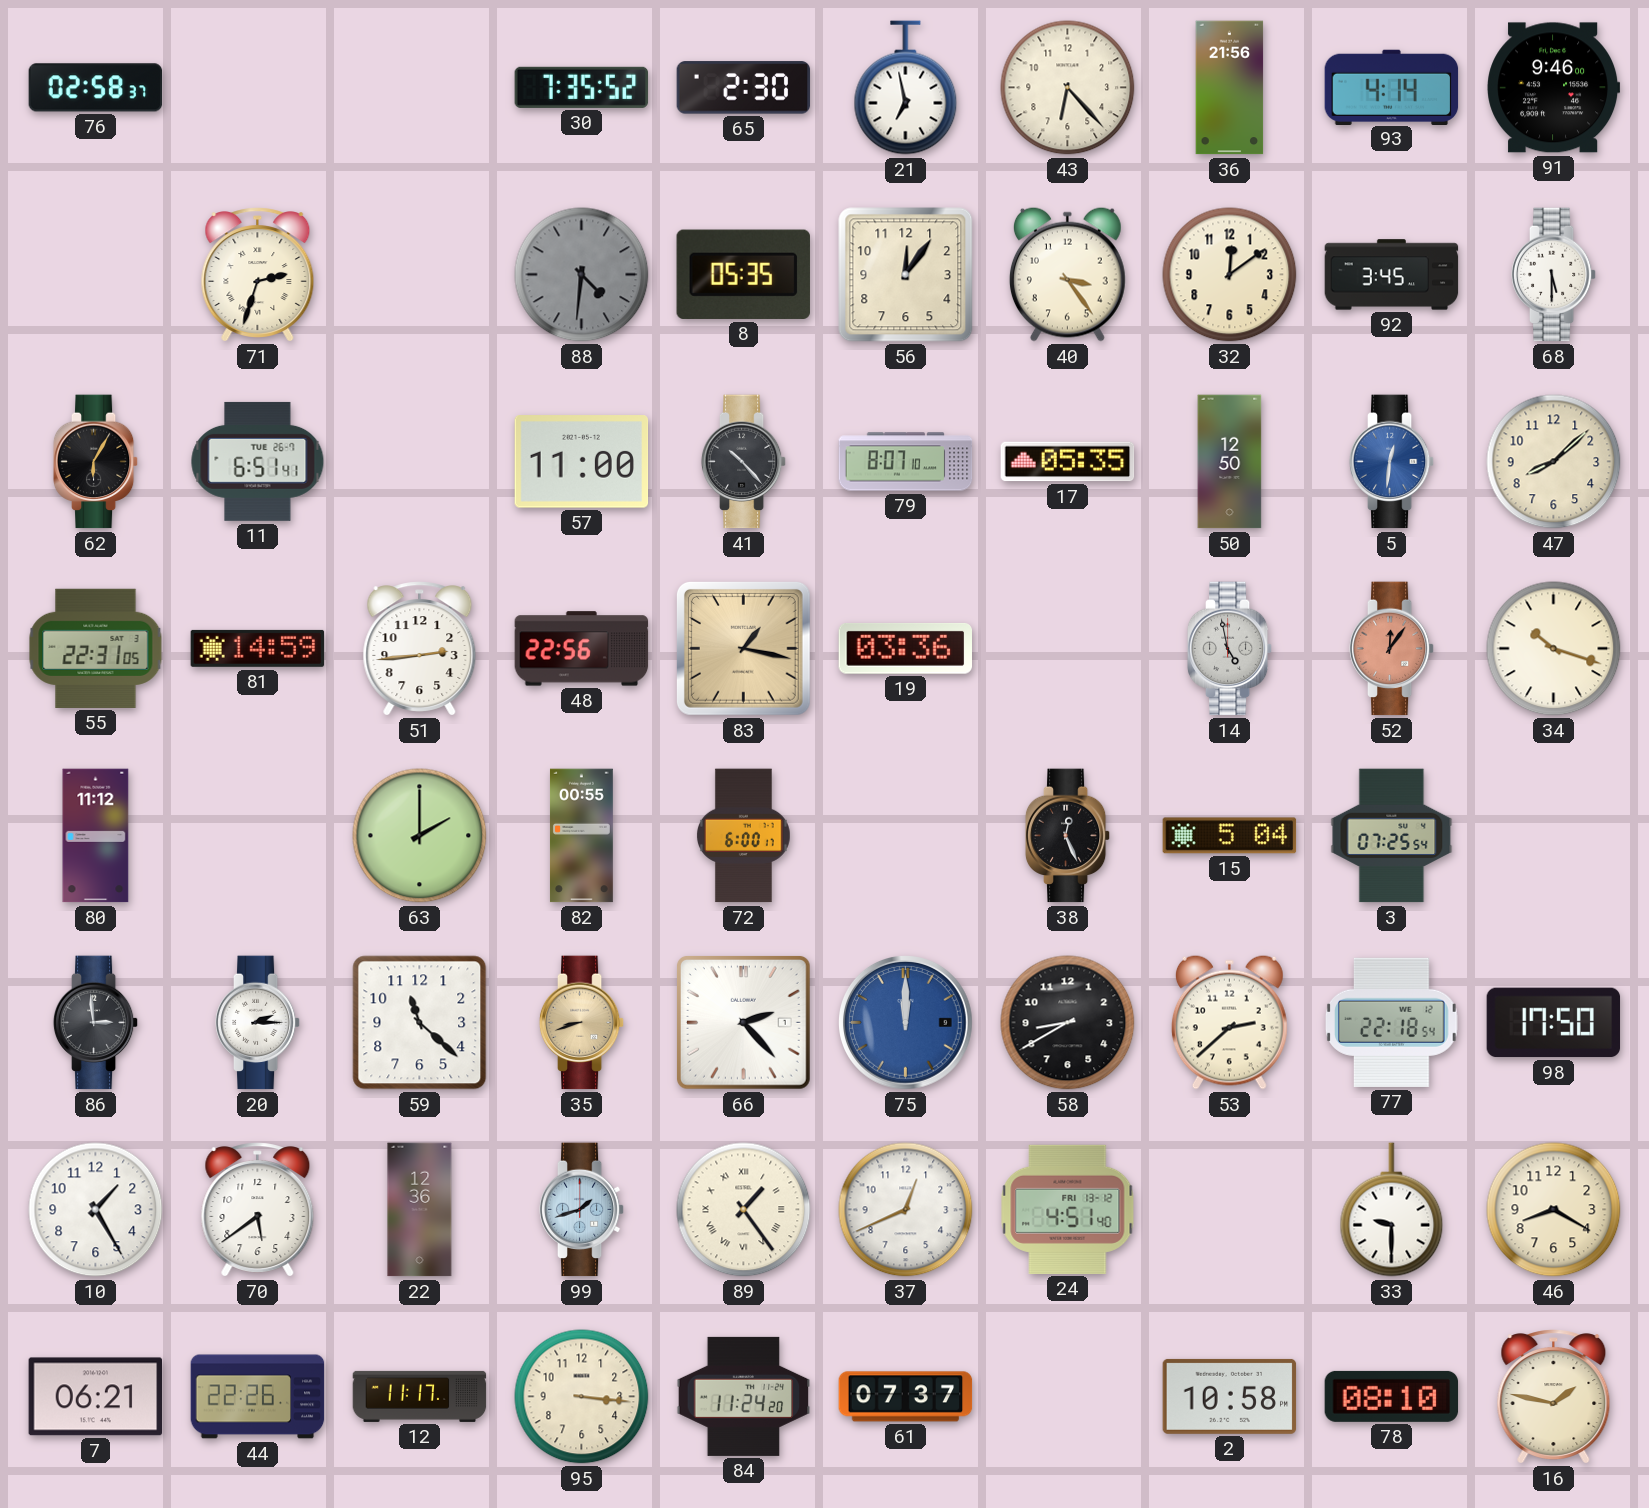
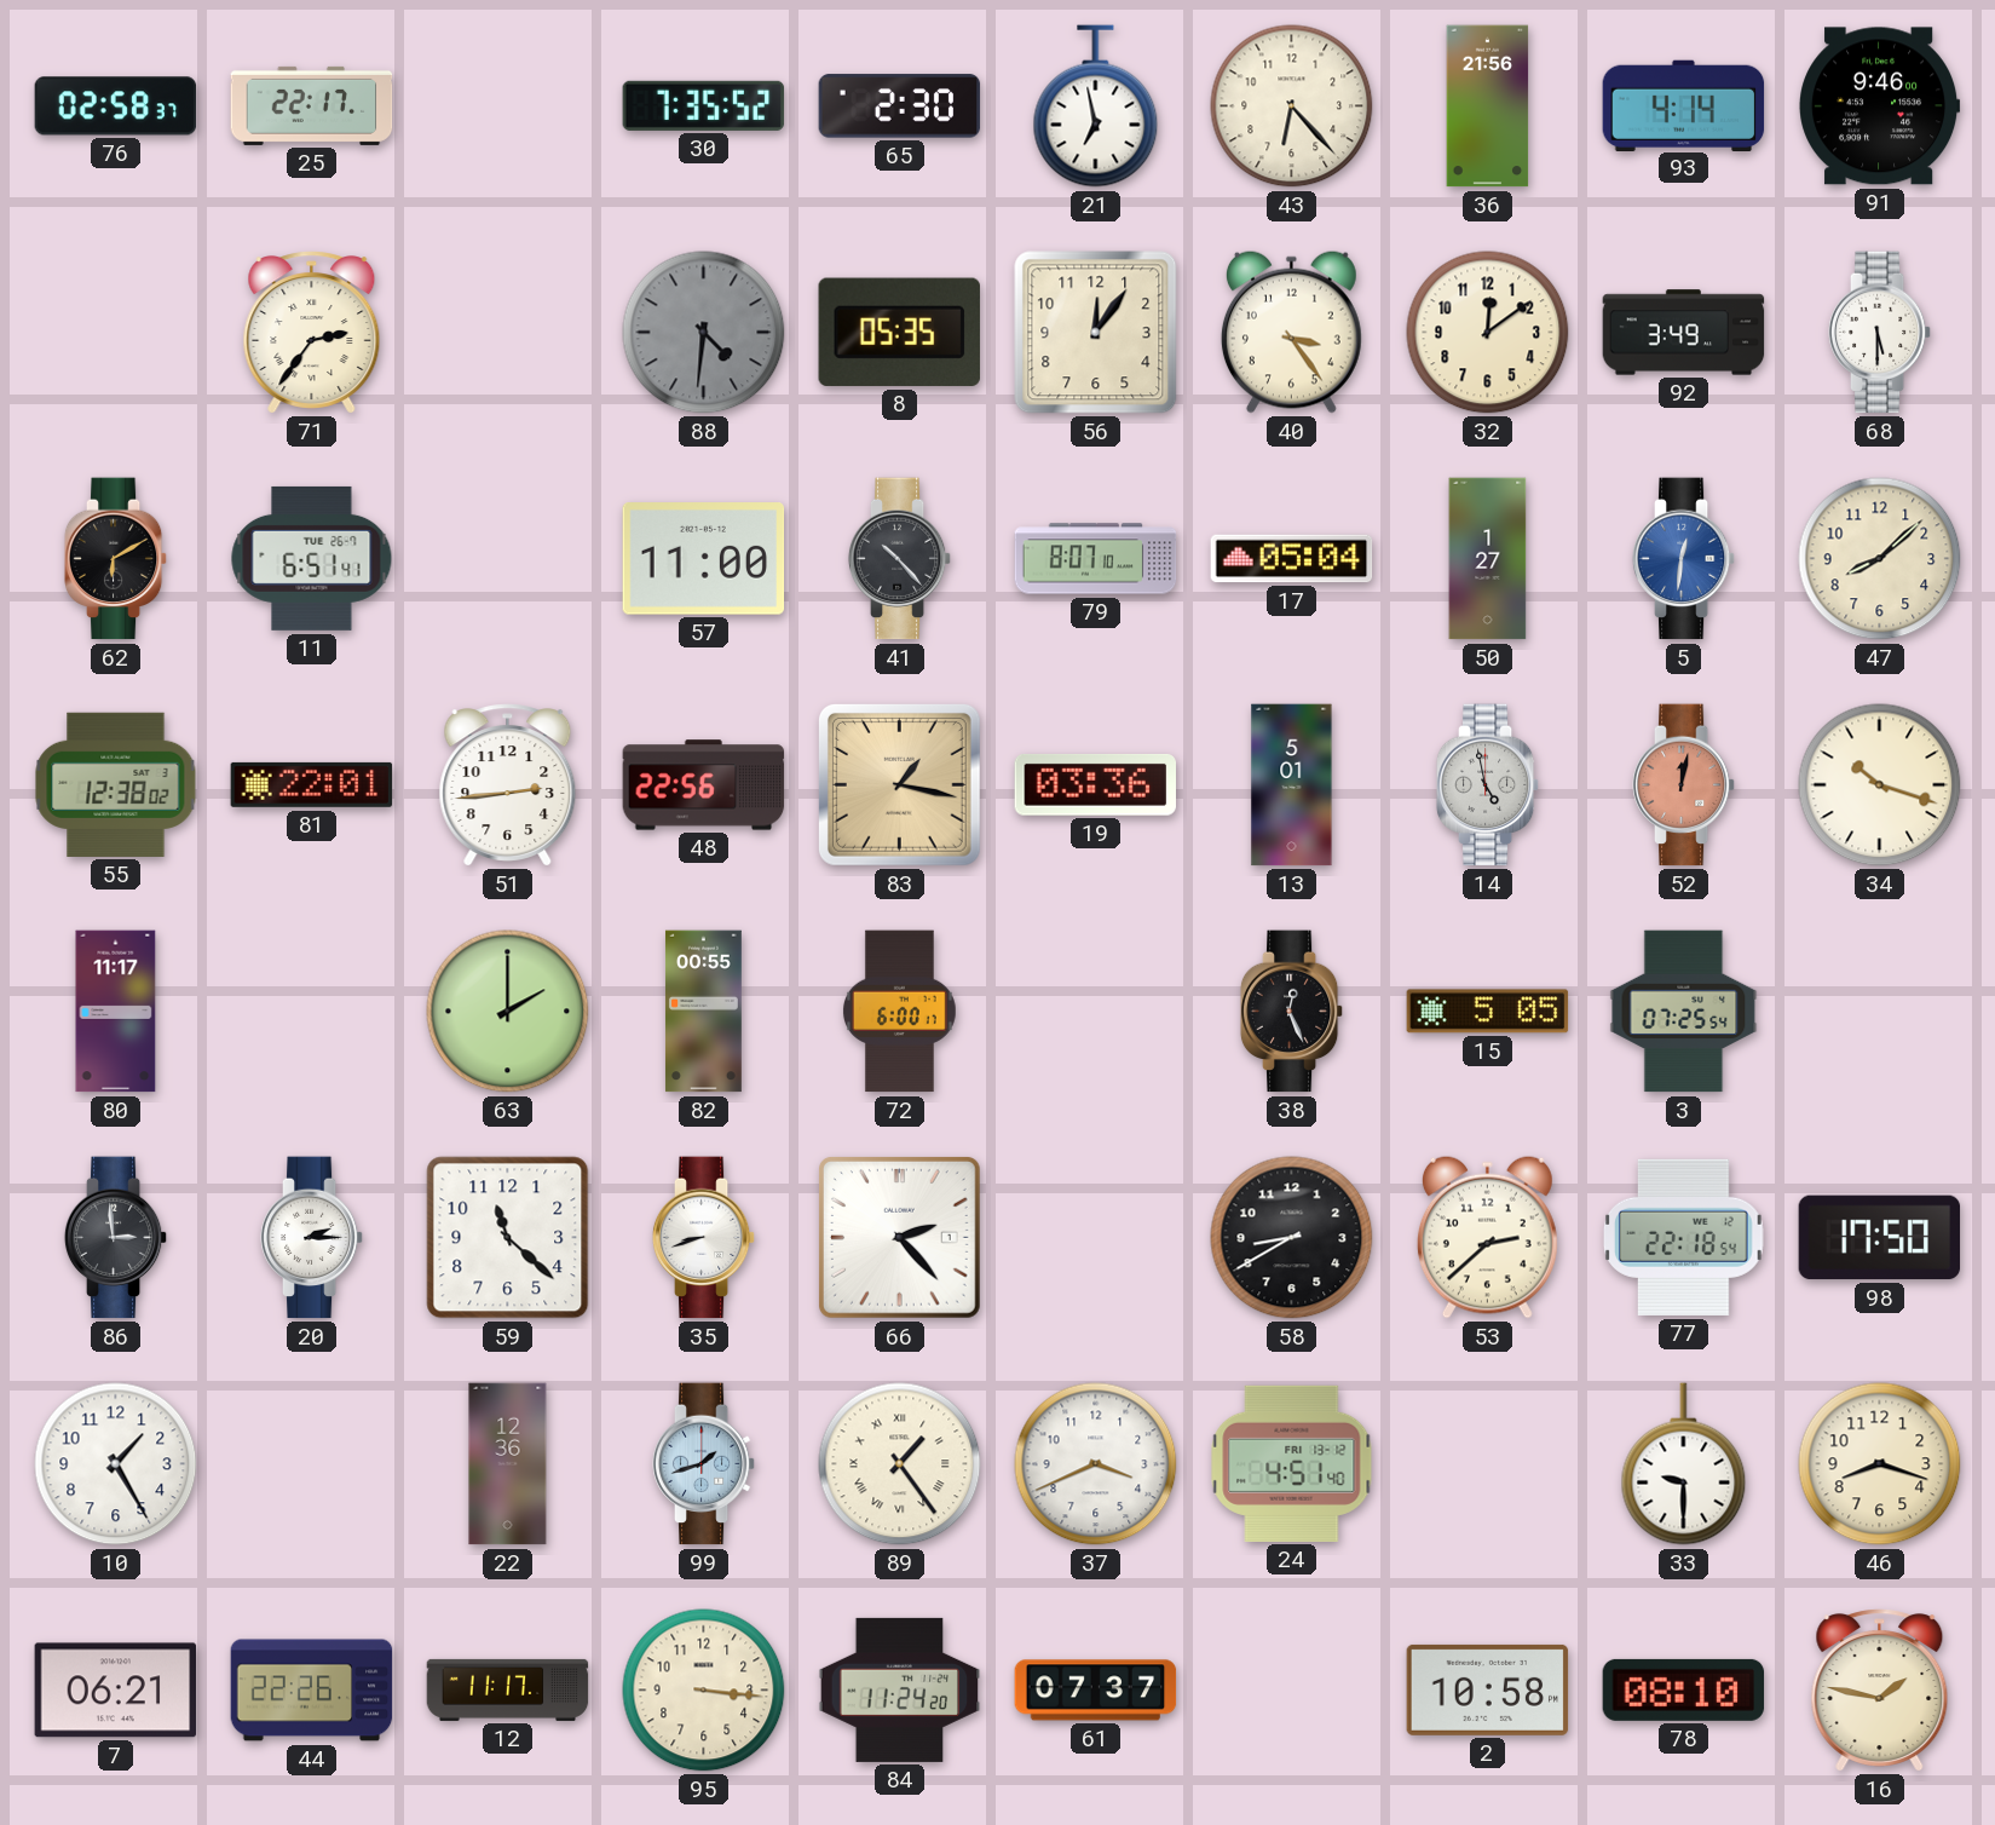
25: none -> 22:17
71: 2:33 -> 2:36
92: 3:45 -> 3:49
62: 6:05 -> 6:10
17: 05:35 -> 05:04
50: 12:50 -> 1:27
55: 22:31 -> 12:38
81: 14:59 -> 22:01
13: none -> 5:01
52: 12:06 -> 12:02
80: 11:12 -> 11:17
15: 5:04 -> 5:05
35 dial: champagne -> white
75: 12:00 -> none
70: 5:39 -> none
37: 12:41 -> 3:41
46: 8:20 -> 8:18
